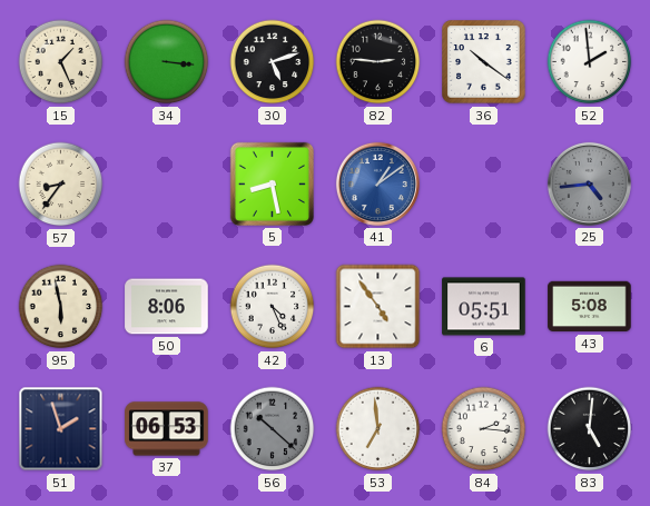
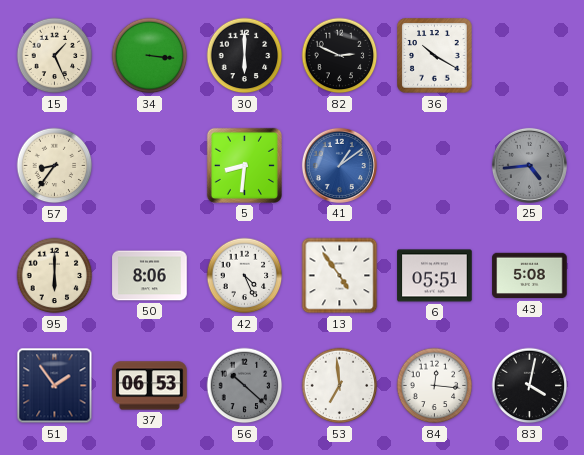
30: 5:12 -> 6:00
82: 2:46 -> 2:49
36: 10:21 -> 10:20
52: 1:59 -> none
5: 8:28 -> 8:31
95: 5:58 -> 6:00
51: 1:57 -> 1:54
84: 2:16 -> 12:16
83: 5:01 -> 4:02
